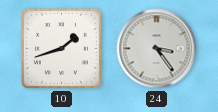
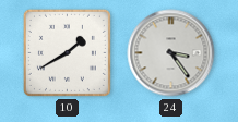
10: 1:42 -> 1:40
